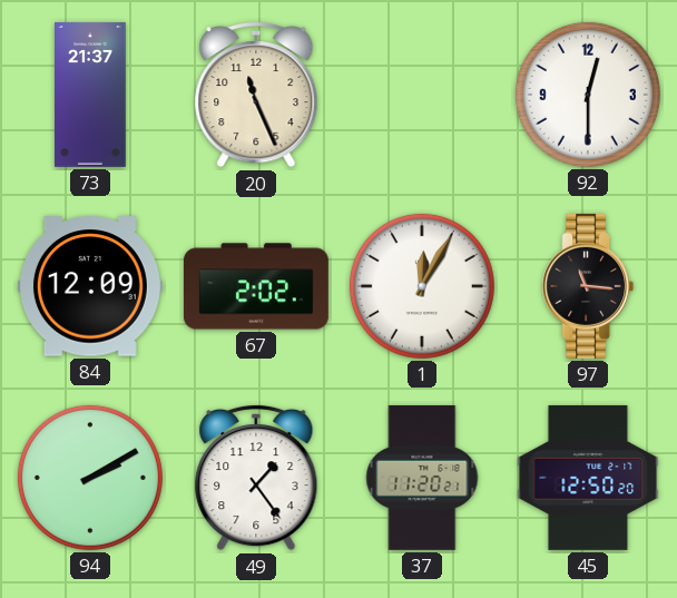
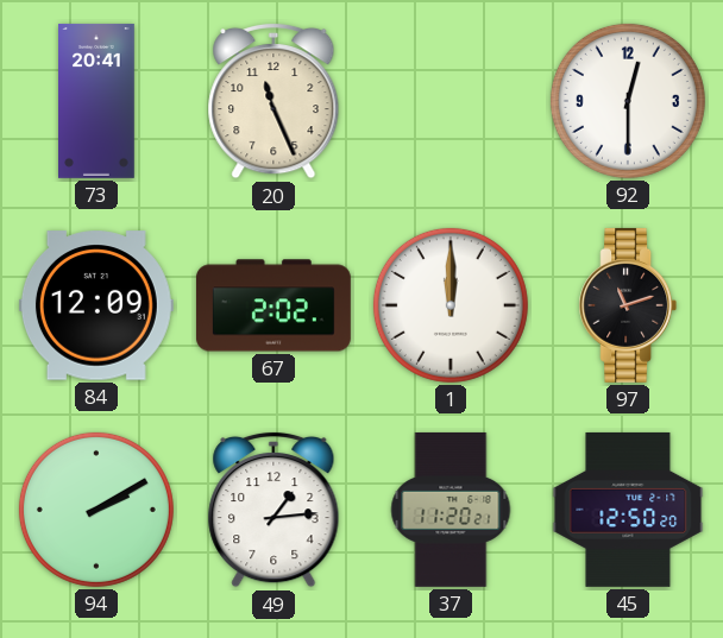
73: 21:37 -> 20:41
1: 12:05 -> 12:00
97: 11:16 -> 11:12
49: 1:24 -> 1:14
